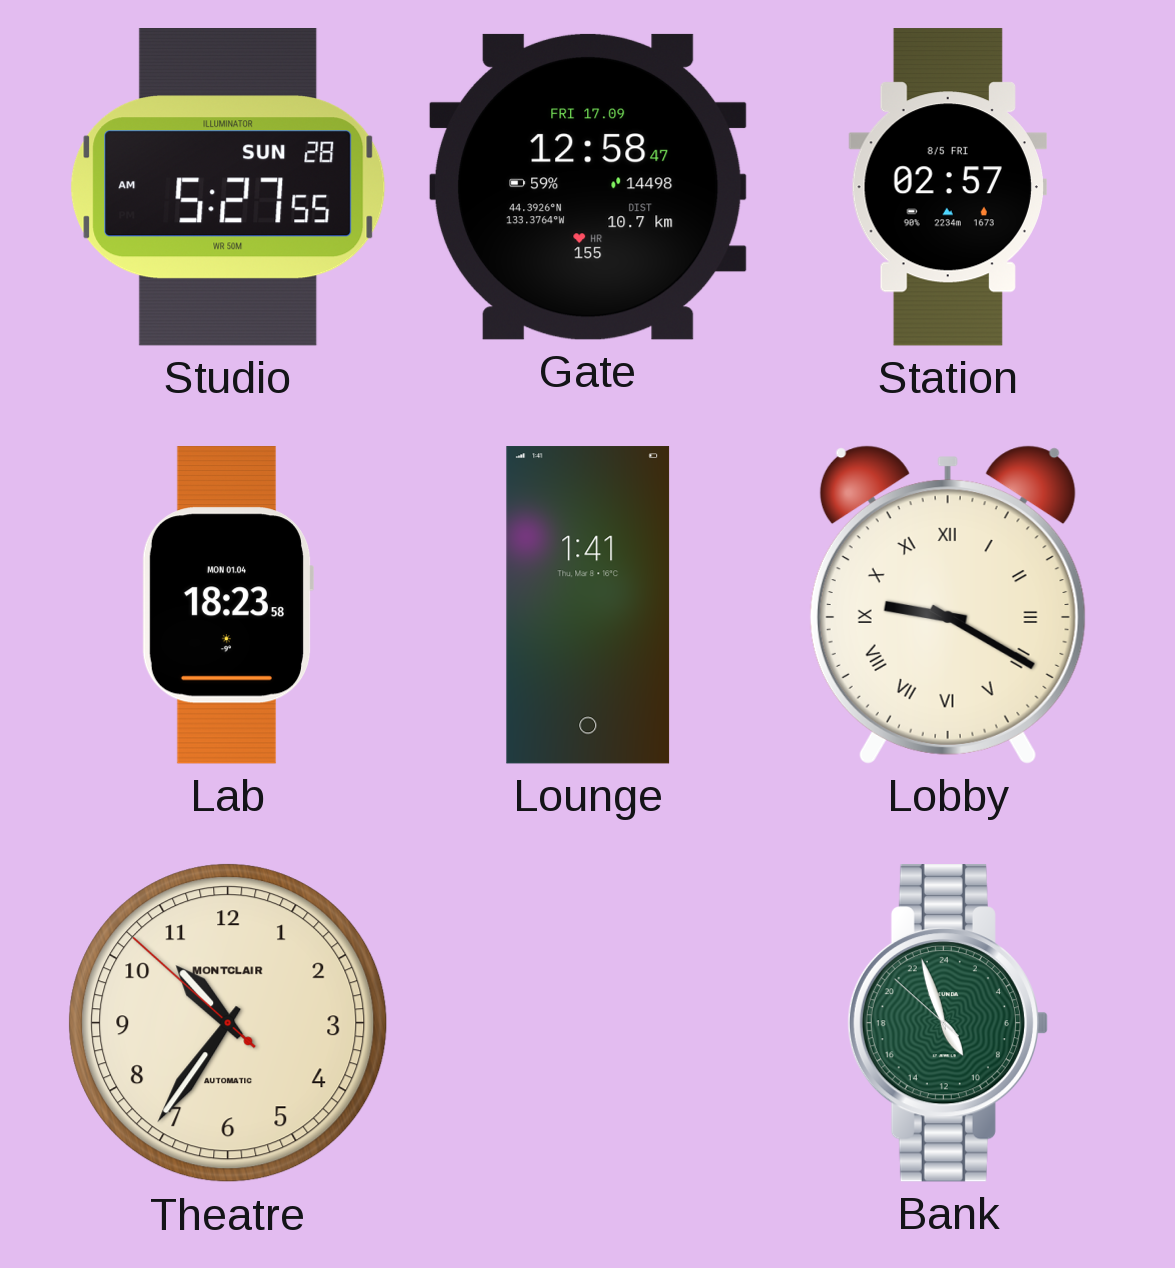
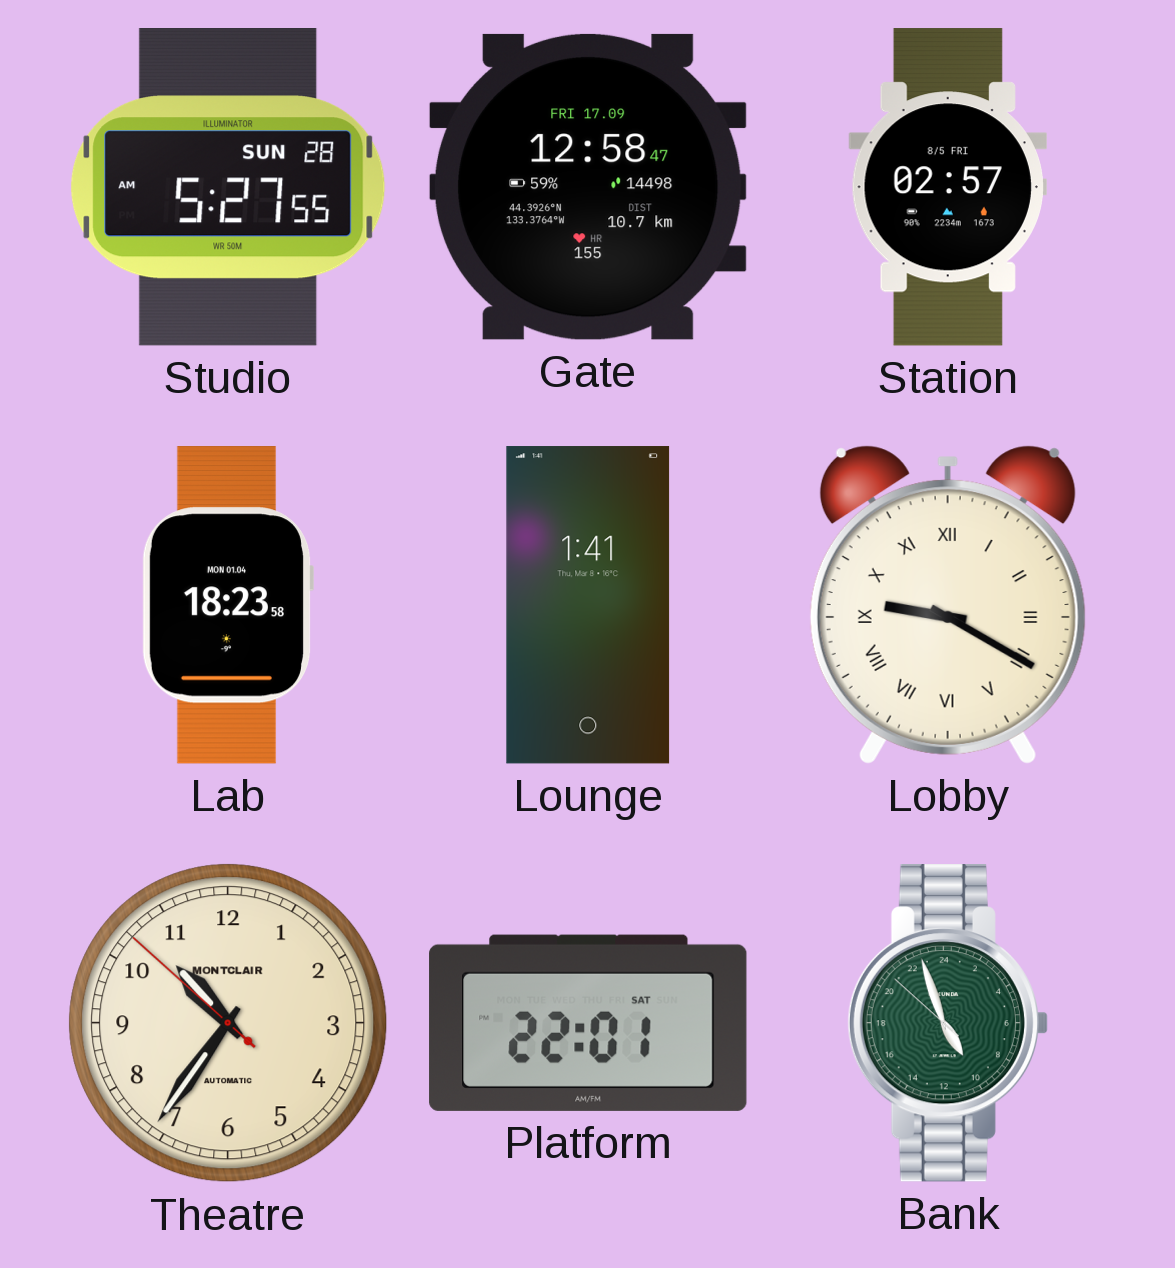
Platform: none -> 22:01
